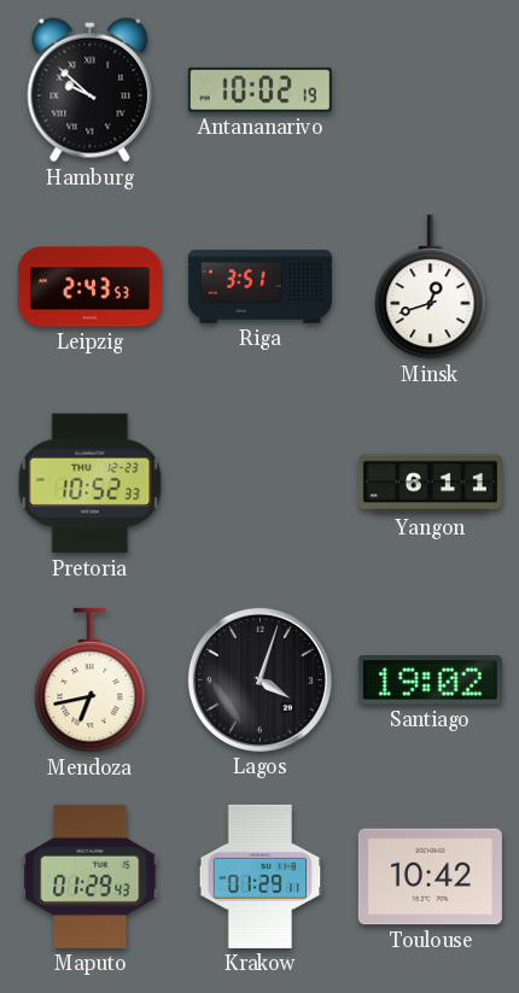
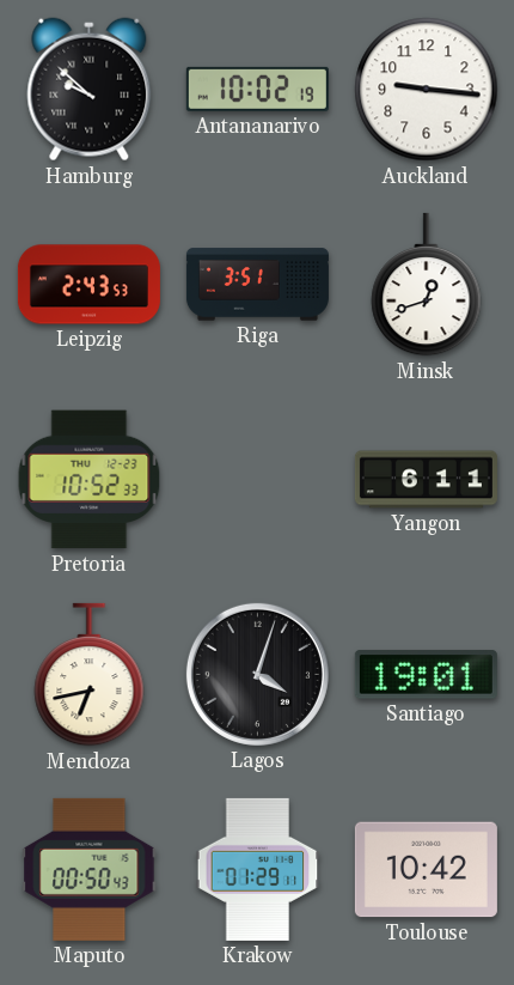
Auckland: none -> 9:16
Santiago: 19:02 -> 19:01
Maputo: 01:29 -> 00:50
